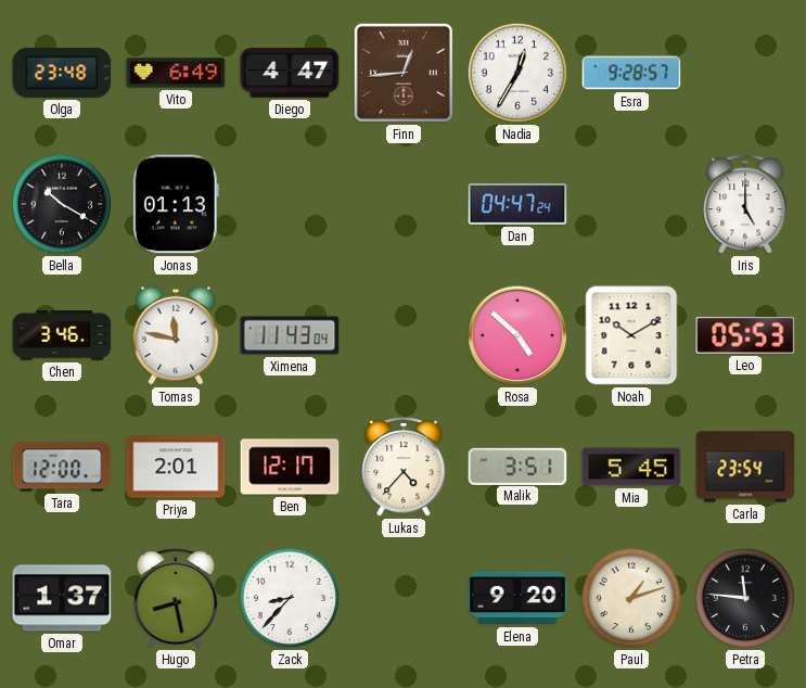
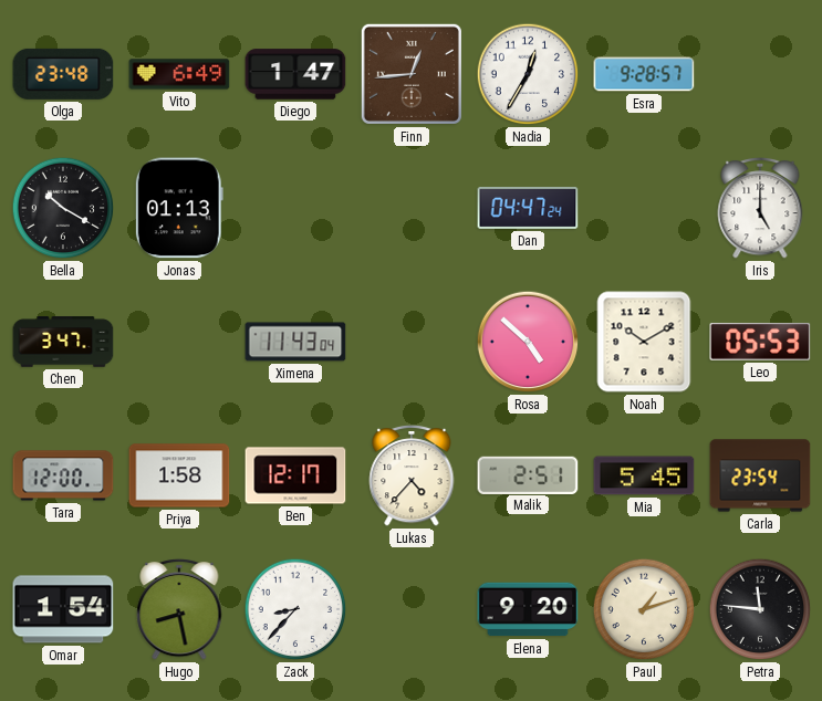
Diego: 4:47 -> 1:47
Chen: 3:46 -> 3:47
Tomas: 11:47 -> none
Priya: 2:01 -> 1:58
Malik: 3:51 -> 2:51
Omar: 1:37 -> 1:54
